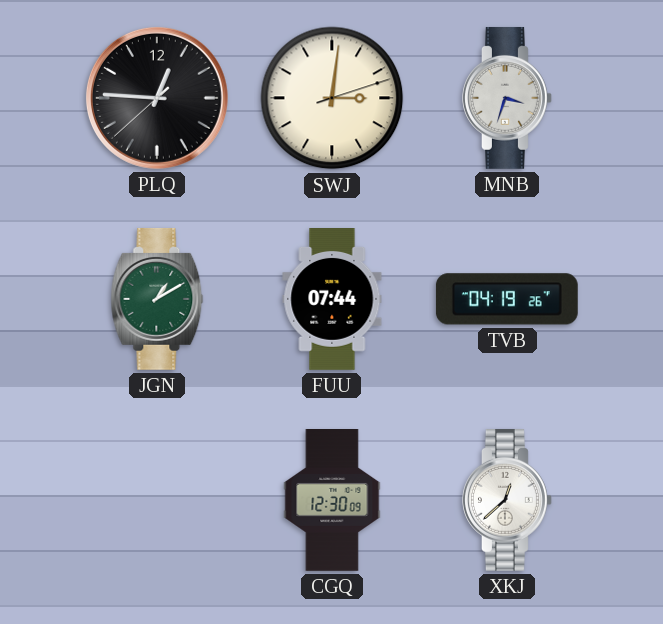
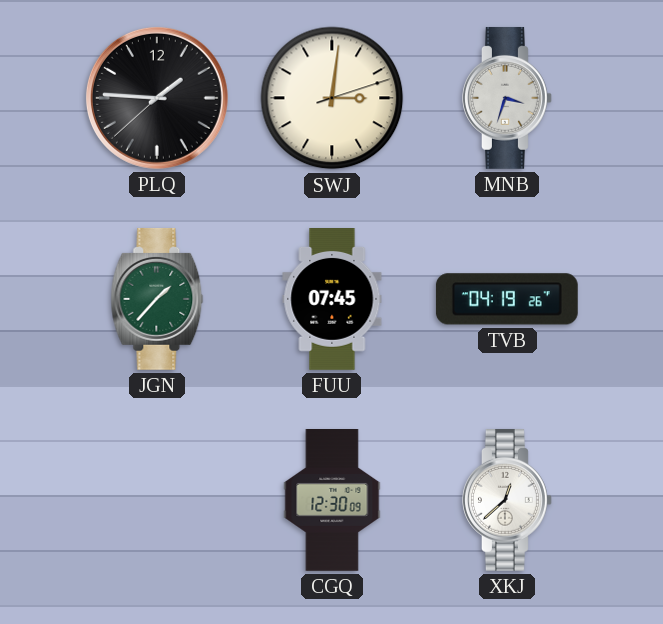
PLQ: 12:45 -> 1:45
JGN: 1:10 -> 1:37
FUU: 07:44 -> 07:45
